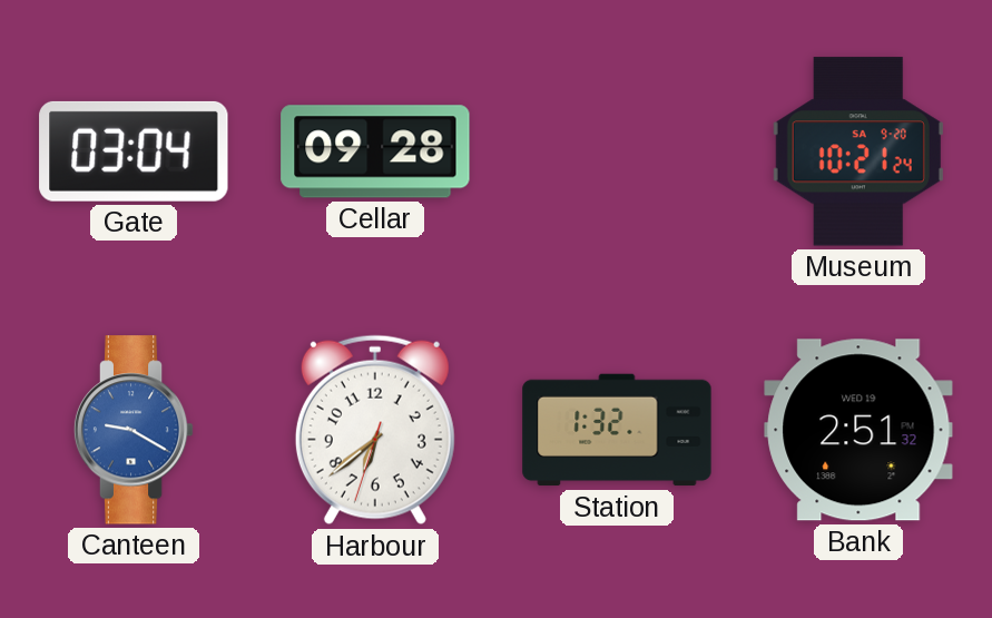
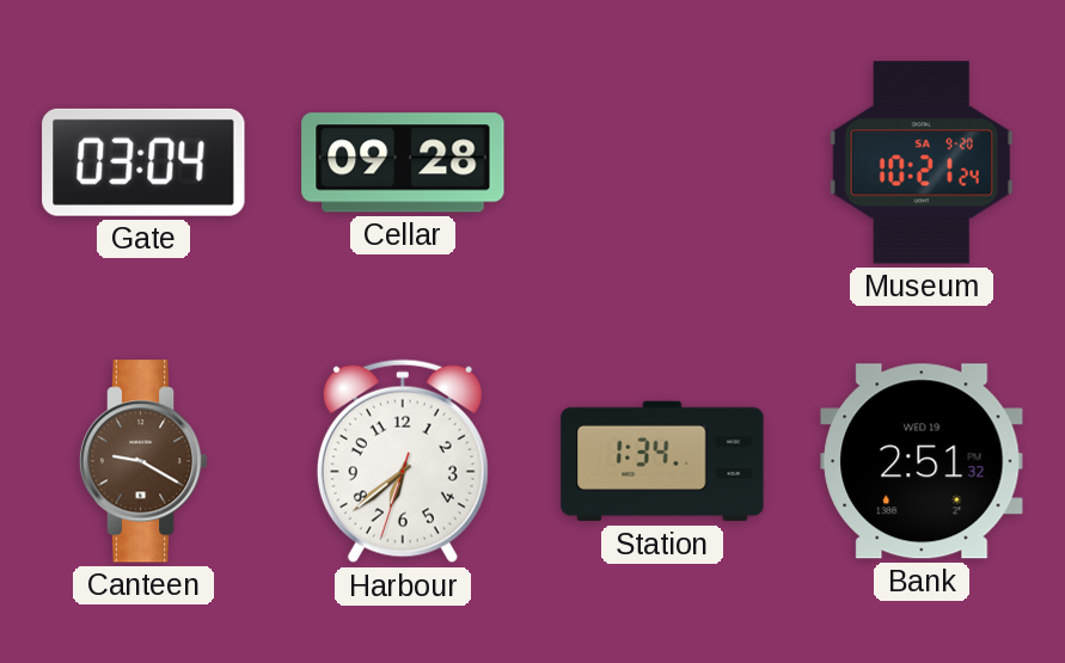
Canteen dial: blue -> brown
Station: 1:32 -> 1:34
